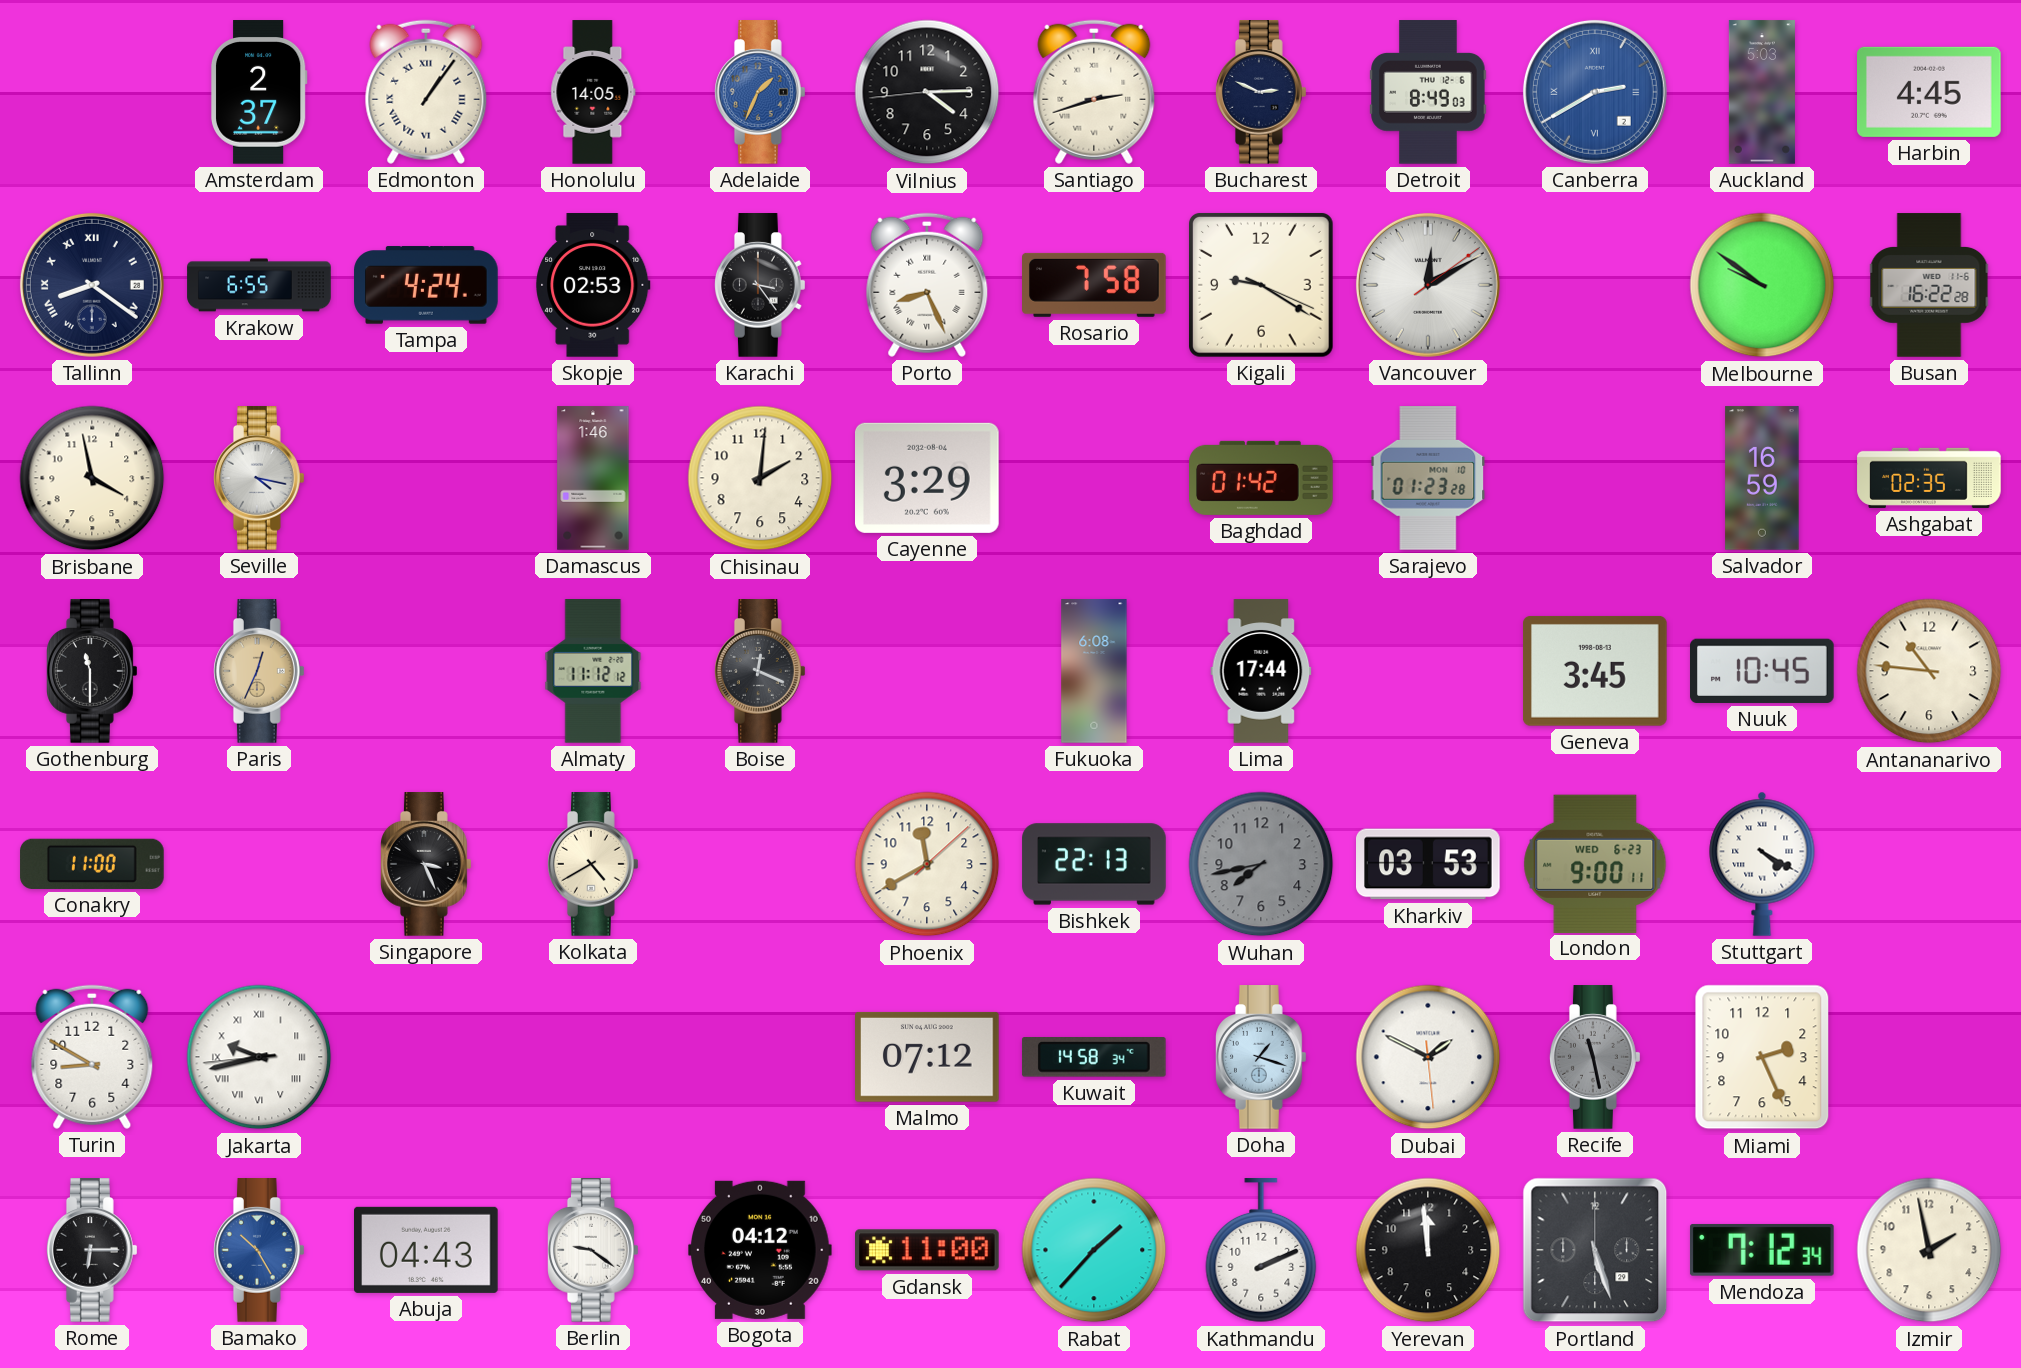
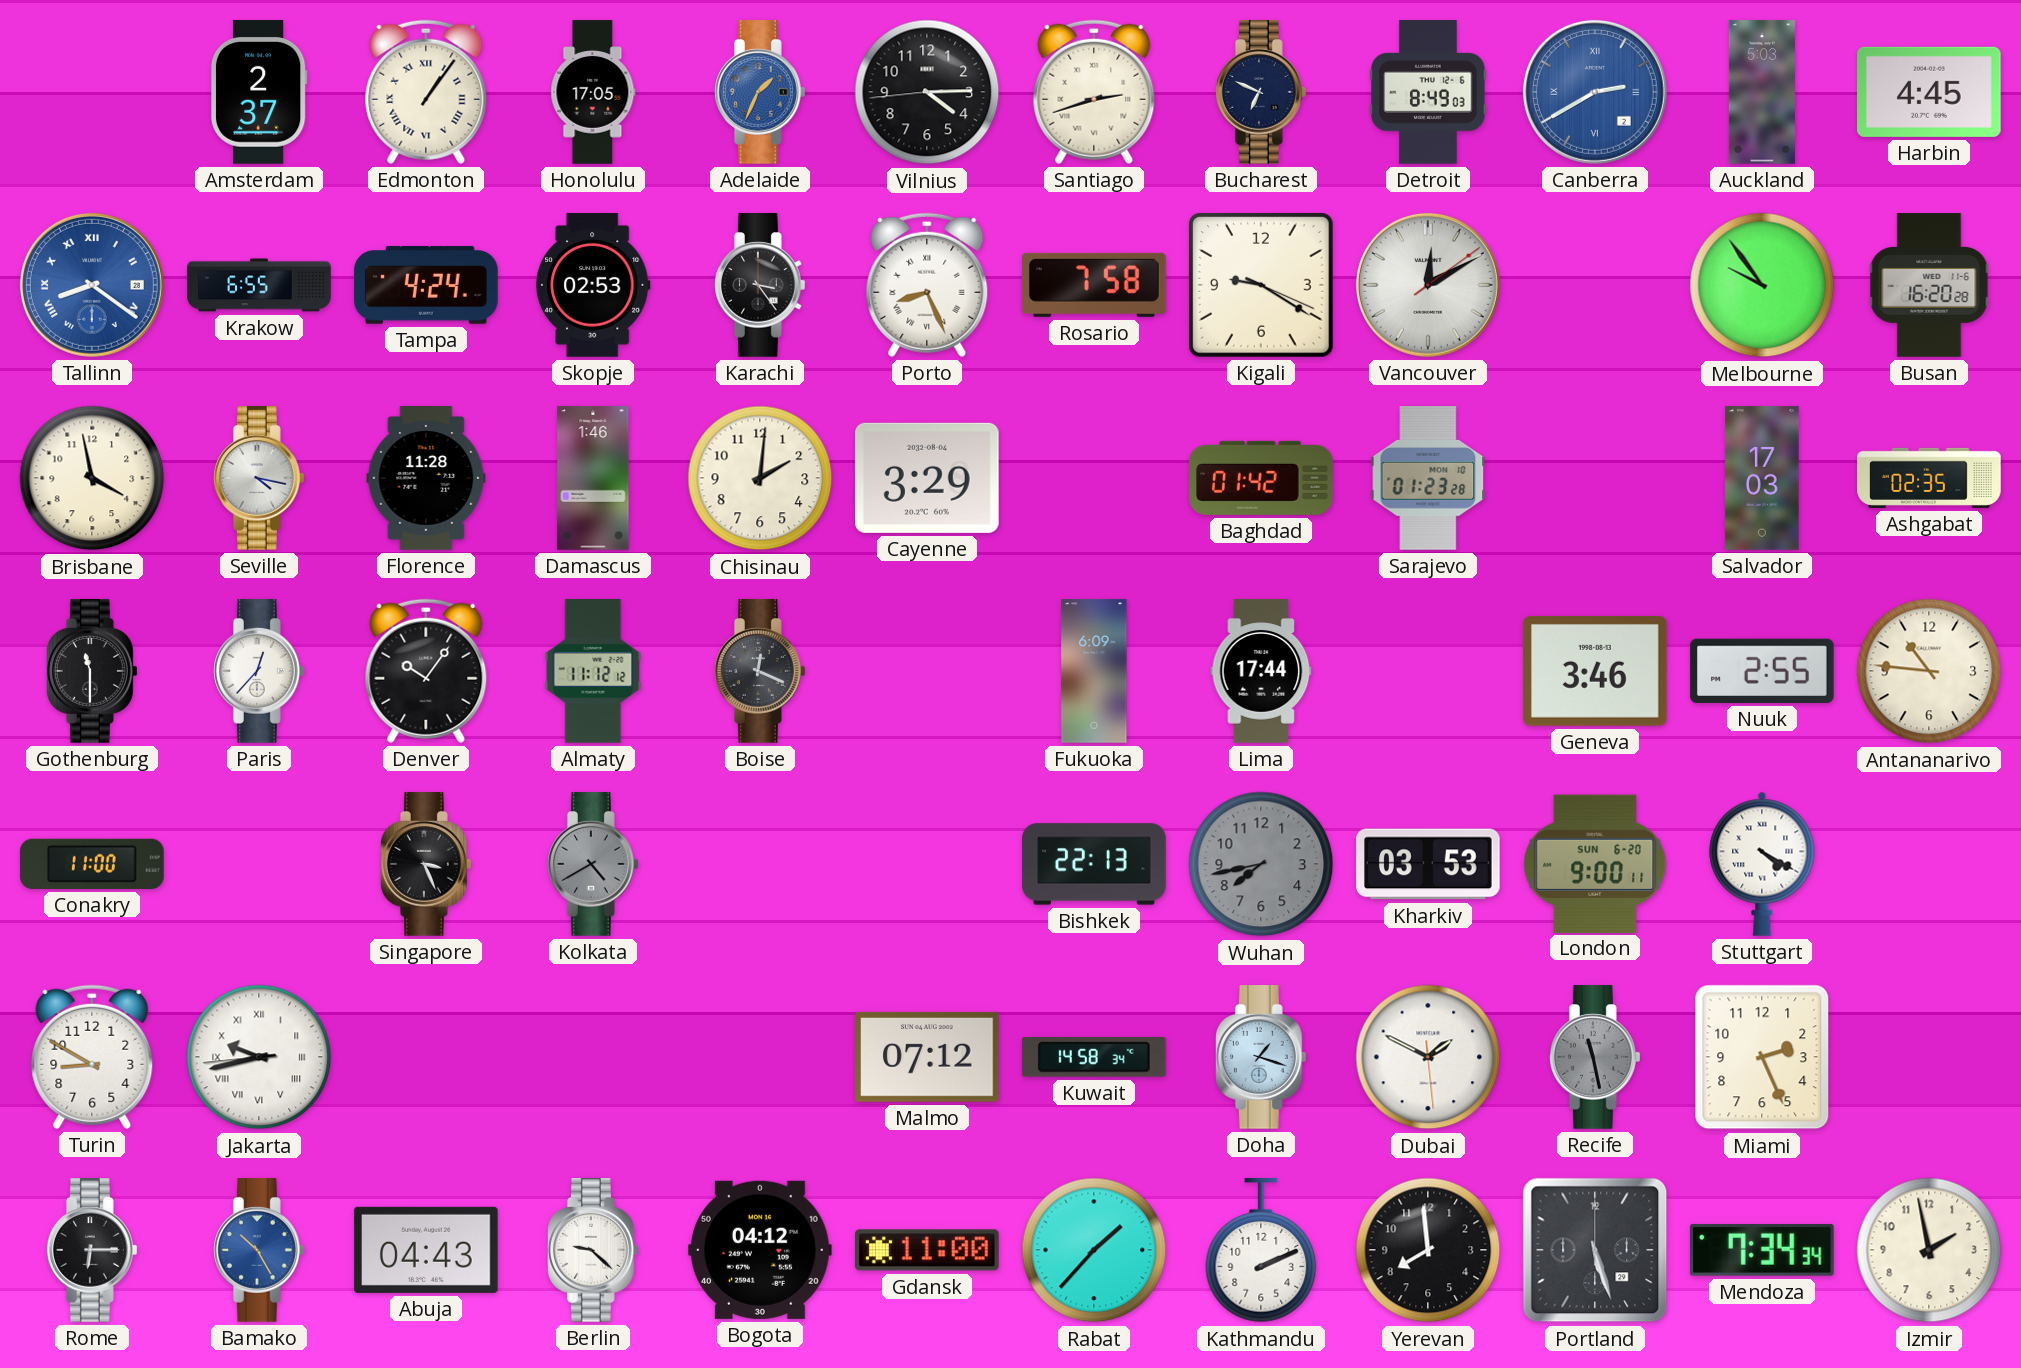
Honolulu: 14:05 -> 17:05
Bucharest: 2:49 -> 6:49
Tallinn dial: navy -> blue
Melbourne: 9:51 -> 9:54
Busan: 16:22 -> 16:20
Florence: none -> 11:28
Salvador: 16:59 -> 17:03
Paris: 12:34 -> 12:37
Paris dial: champagne -> white
Denver: none -> 10:06
Fukuoka: 6:08 -> 6:09
Geneva: 3:45 -> 3:46
Nuuk: 10:45 -> 2:55
Kolkata dial: cream -> grey
Phoenix: 11:40 -> none
London date: WED 6-23 -> SUN 6-20
Berlin: 9:21 -> 9:22
Yerevan: 11:59 -> 7:59
Mendoza: 7:12 -> 7:34
